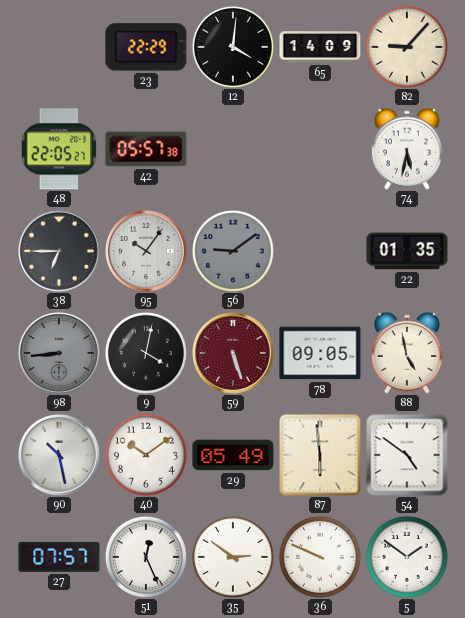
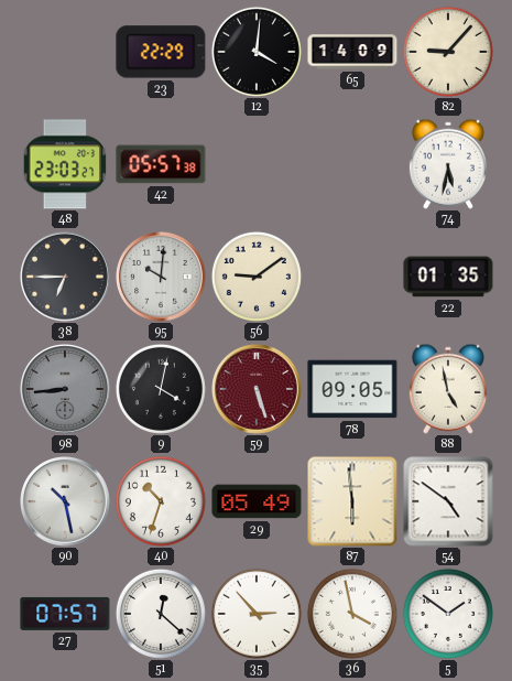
48: 22:05 -> 23:03
95: 10:06 -> 10:01
56 dial: grey -> cream
40: 10:09 -> 10:33
51: 12:26 -> 12:22
35: 2:51 -> 2:53
36: 9:49 -> 3:58
